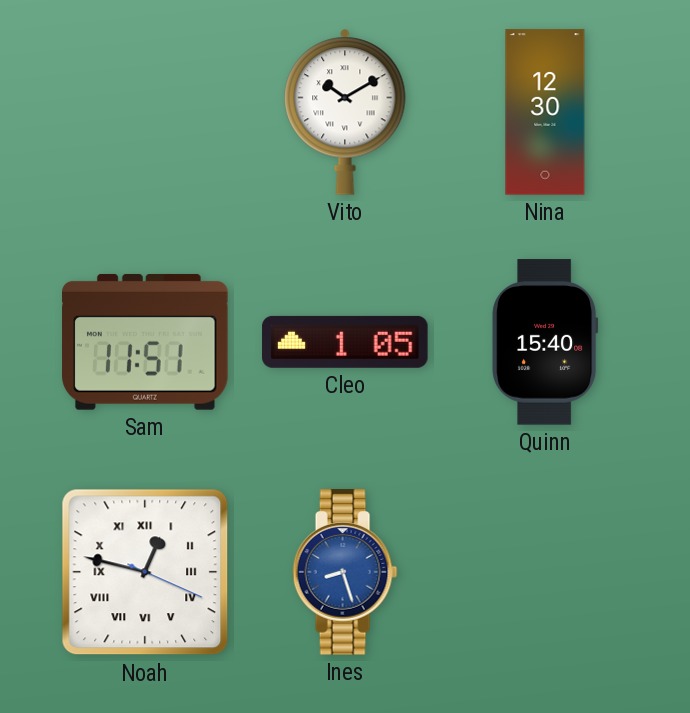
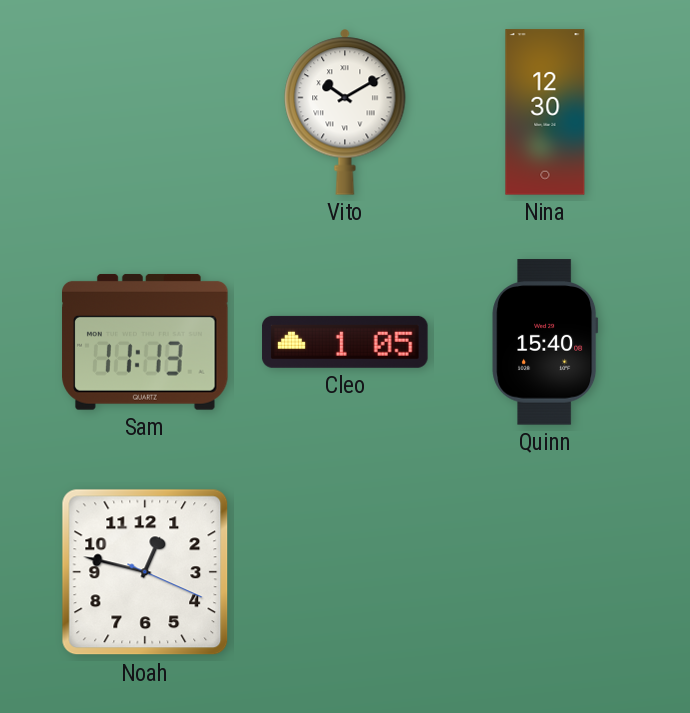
Sam: 11:51 -> 11:13
Noah numerals: Roman -> Arabic
Ines: 8:27 -> none
